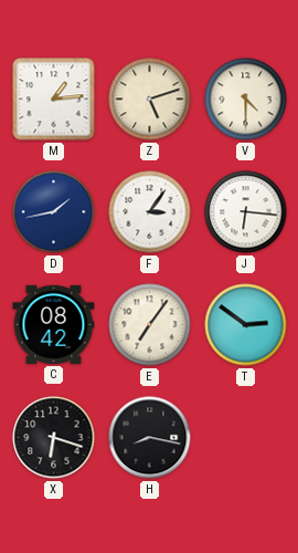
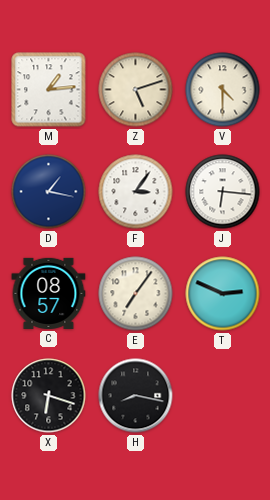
D: 1:43 -> 1:17
C: 08:42 -> 08:57
T: 2:51 -> 2:49
